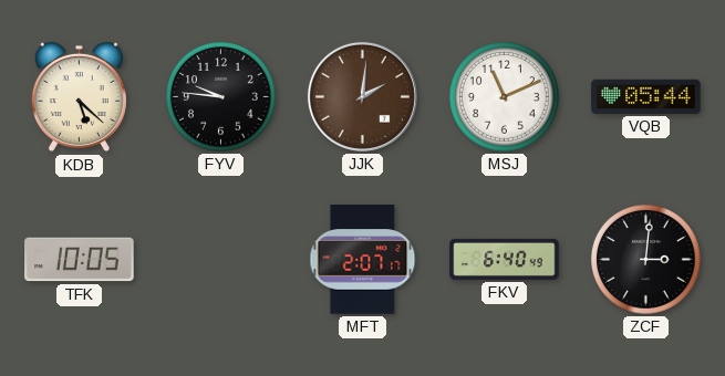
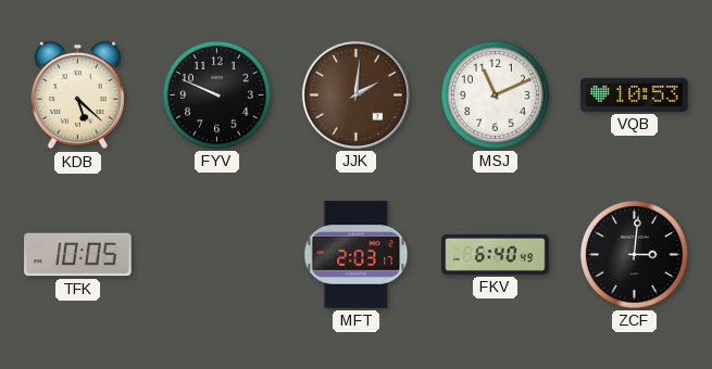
FYV: 9:46 -> 9:49
VQB: 05:44 -> 10:53
MFT: 2:07 -> 2:03
